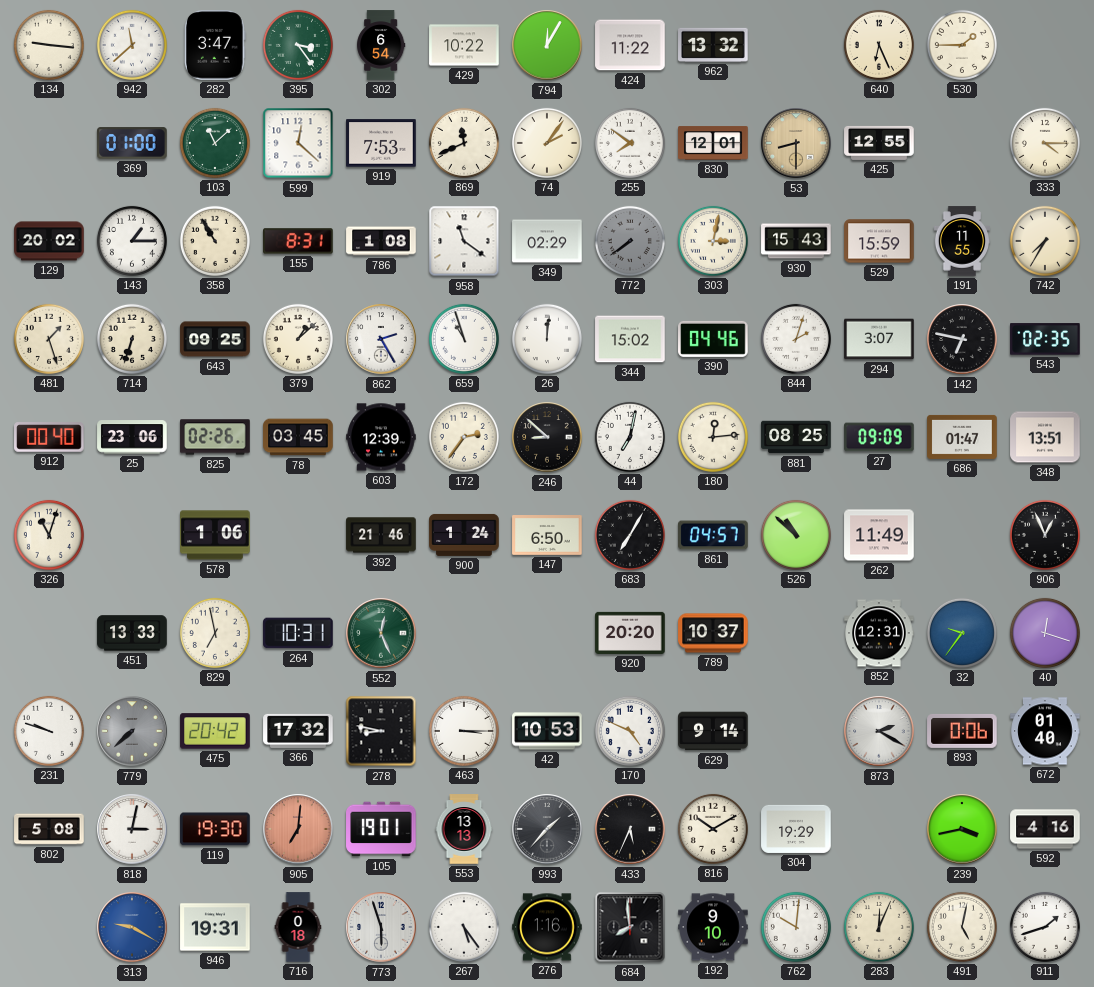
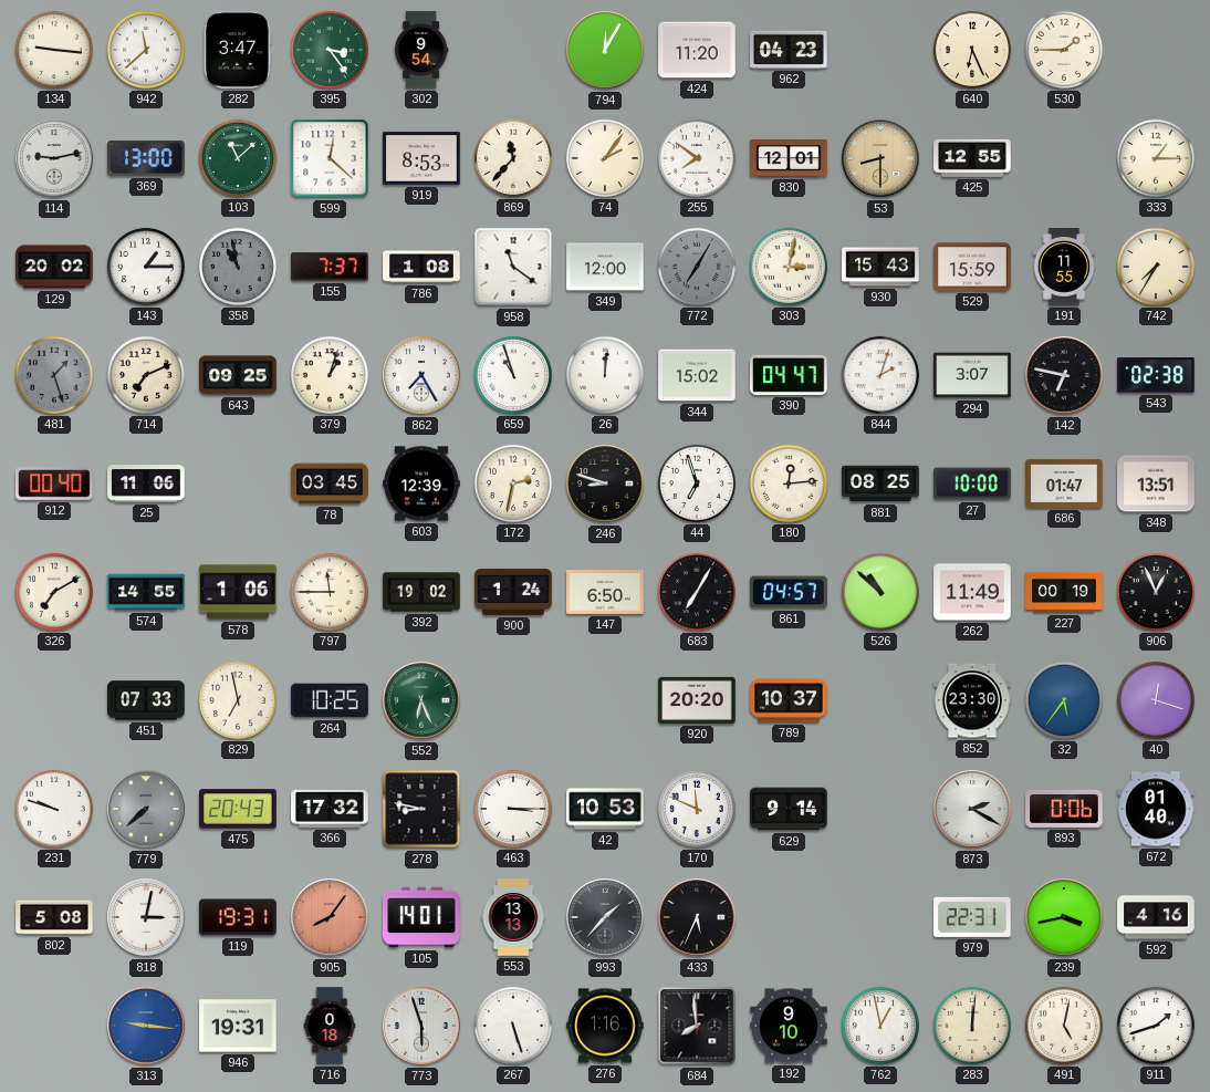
302: 6:54 -> 9:54
429: 10:22 -> none
424: 11:22 -> 11:20
962: 13:32 -> 04:23
114: none -> 9:13
369: 01:00 -> 13:00
919: 7:53 -> 8:53
869: 11:41 -> 11:37
333: 4:15 -> 1:15
358: 10:55 -> 10:58
358 dial: cream -> grey
155: 8:31 -> 7:37
349: 02:29 -> 12:00
772: 7:39 -> 7:05
481 dial: cream -> grey
714: 6:33 -> 7:11
379: 1:08 -> 1:03
862: 2:25 -> 7:25
390: 04:46 -> 04:47
543: 02:35 -> 02:38
25: 23:06 -> 11:06
825: 02:26 -> none
172: 2:36 -> 2:32
246: 8:52 -> 8:48
44: 7:02 -> 6:57
27: 09:09 -> 10:00
326: 11:03 -> 7:10
574: none -> 14:55
797: none -> 11:45
392: 21:46 -> 19:02
227: none -> 00:19
451: 13:33 -> 07:33
264: 10:31 -> 10:25
552: 12:26 -> 6:26
852: 12:31 -> 23:30
32: 9:36 -> 5:36
475: 20:42 -> 20:43
170: 4:49 -> 11:49
119: 19:30 -> 19:31
905: 7:01 -> 8:06
105: 19:01 -> 14:01
816: 10:10 -> none
304: 19:29 -> none
979: none -> 22:31
313: 9:20 -> 9:16
267: 5:24 -> 5:27
762: 10:01 -> 12:58
283: 12:04 -> 12:01
